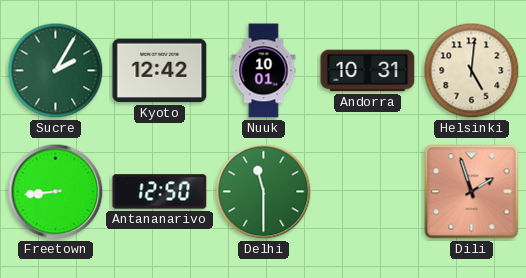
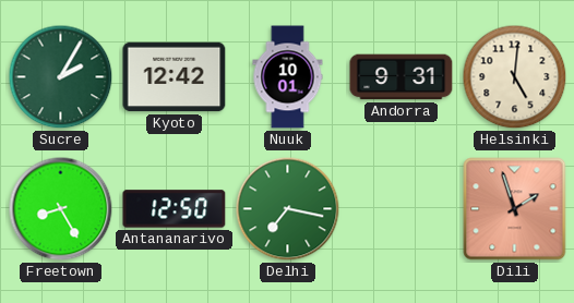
Andorra: 10:31 -> 9:31
Freetown: 8:44 -> 8:25
Delhi: 11:30 -> 7:17
